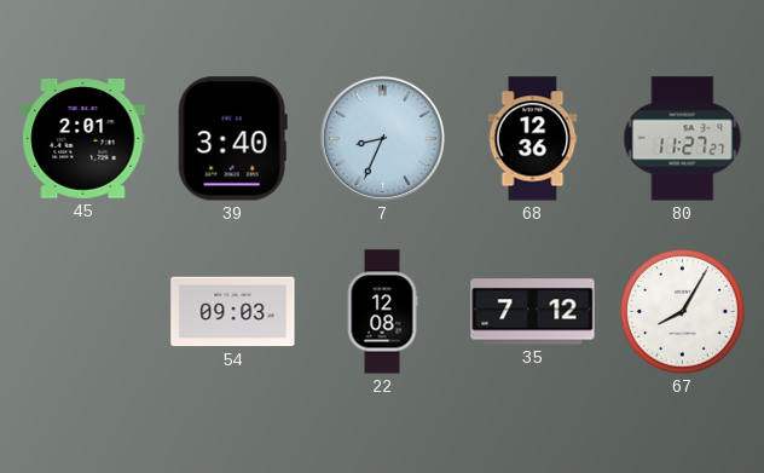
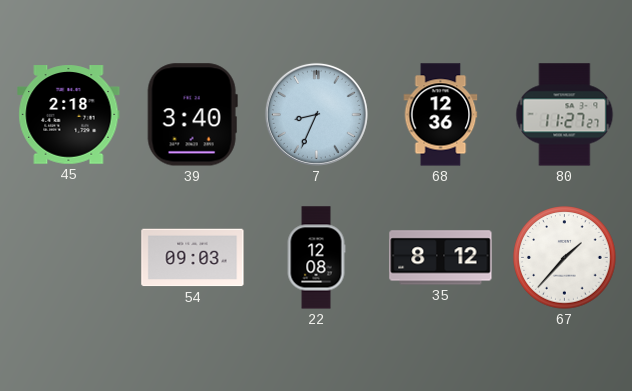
45: 2:01 -> 2:18
35: 7:12 -> 8:12
67: 8:05 -> 1:37
